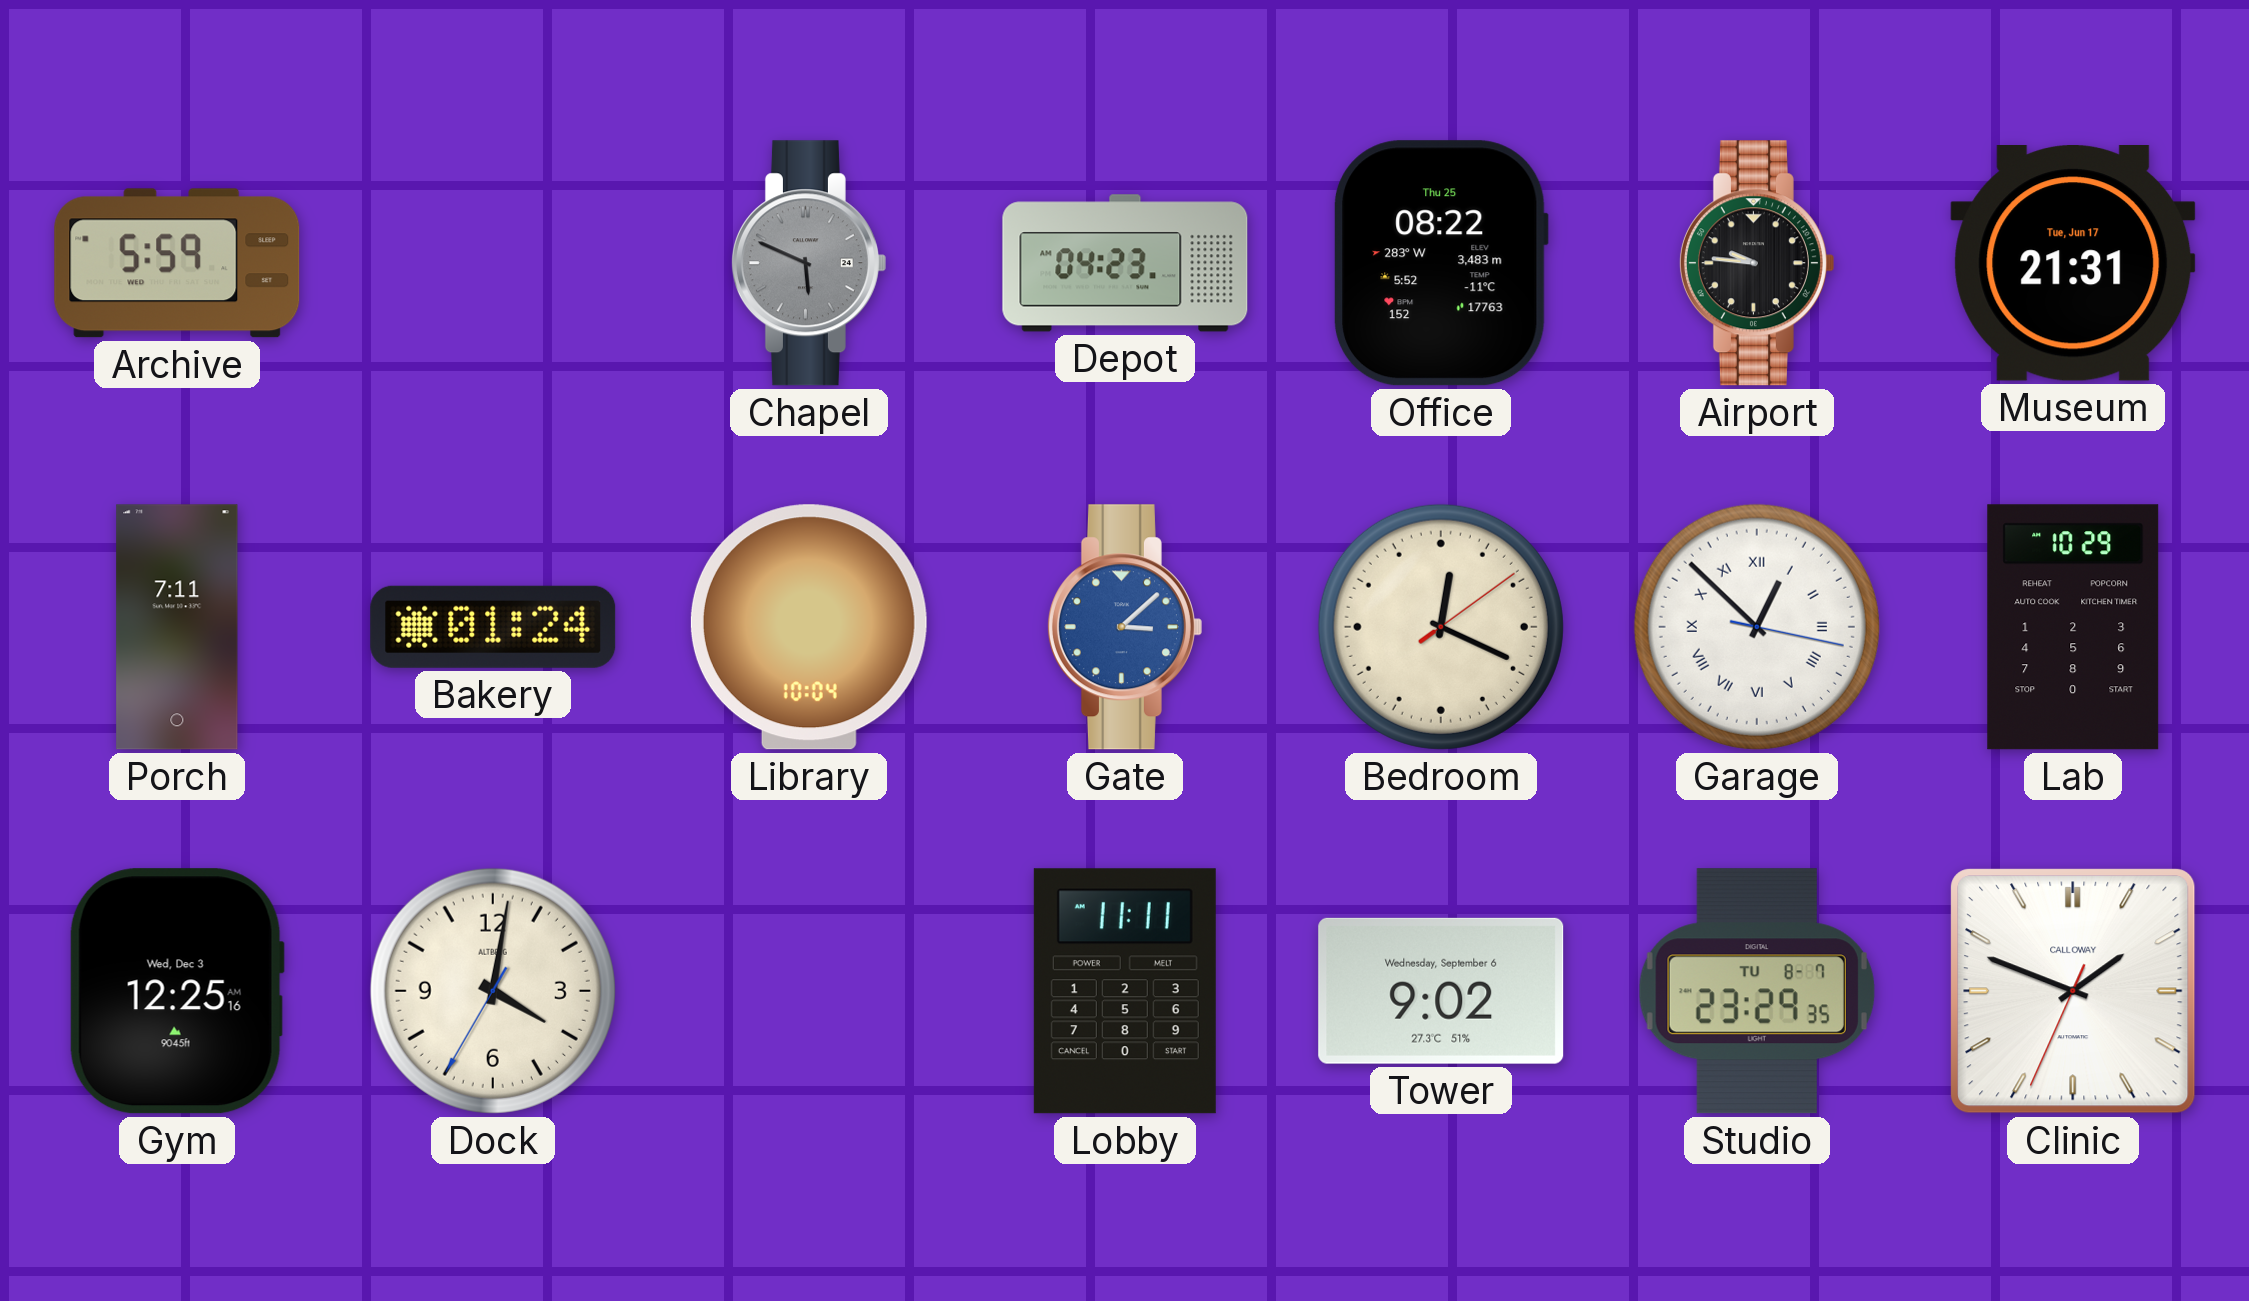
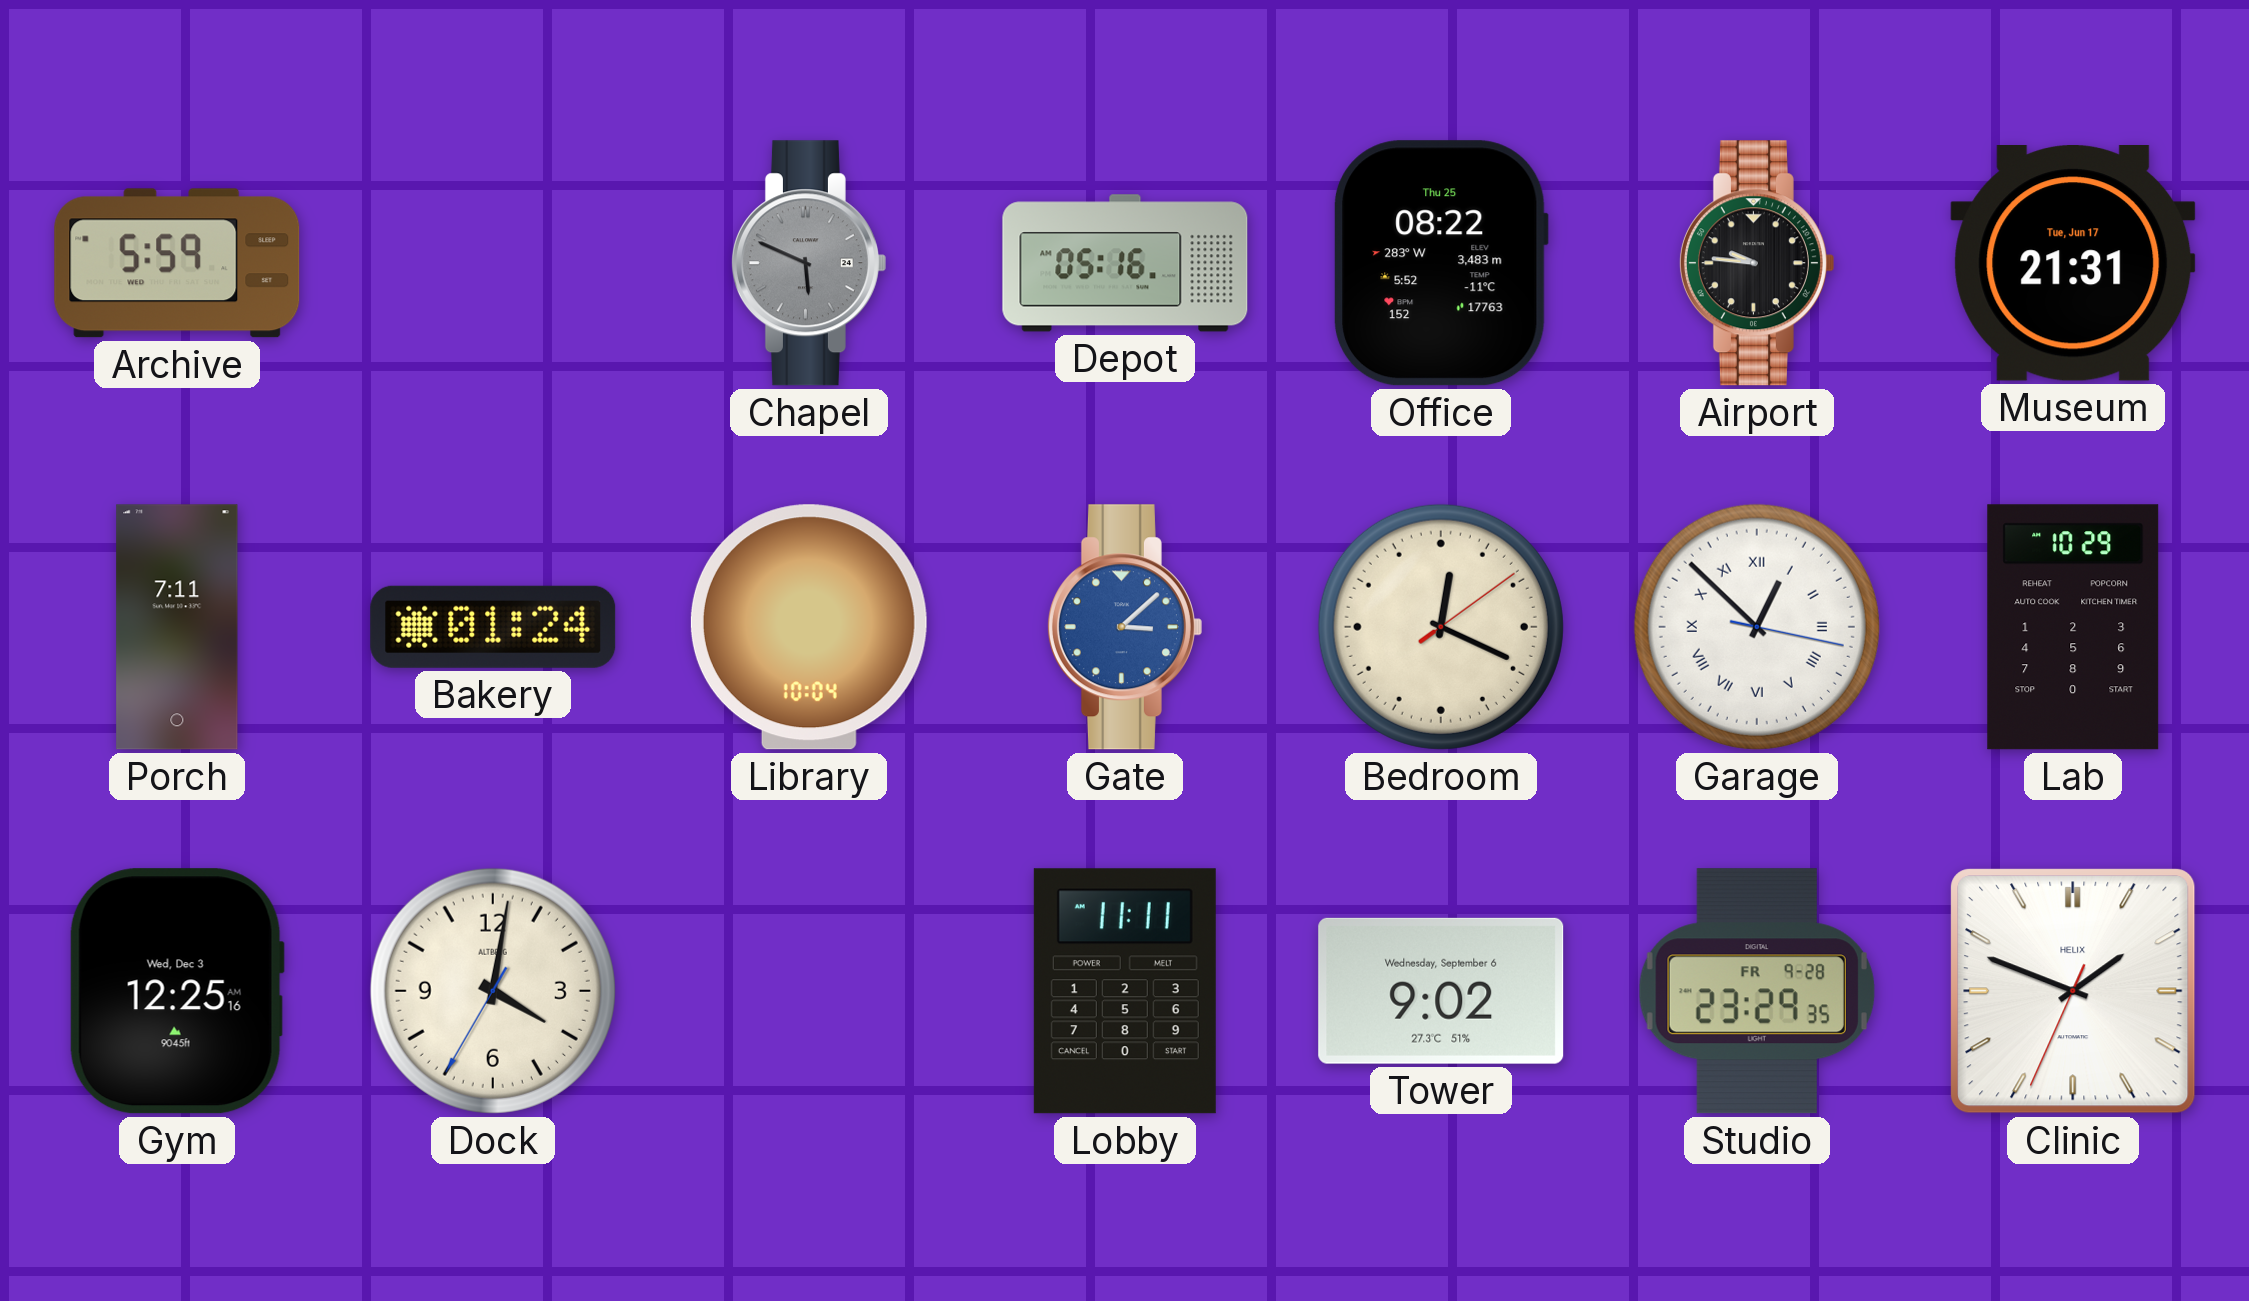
Depot: 04:23 -> 05:16
Studio date: TU 8-7 -> FR 9-28
Clinic brand: CALLOWAY -> HELIX
